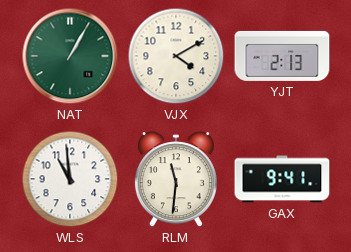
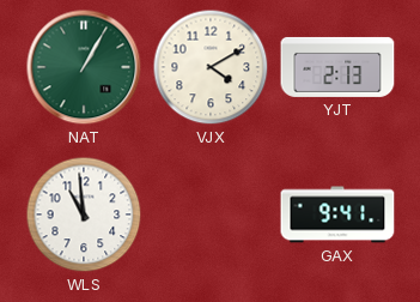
RLM: 11:31 -> none
